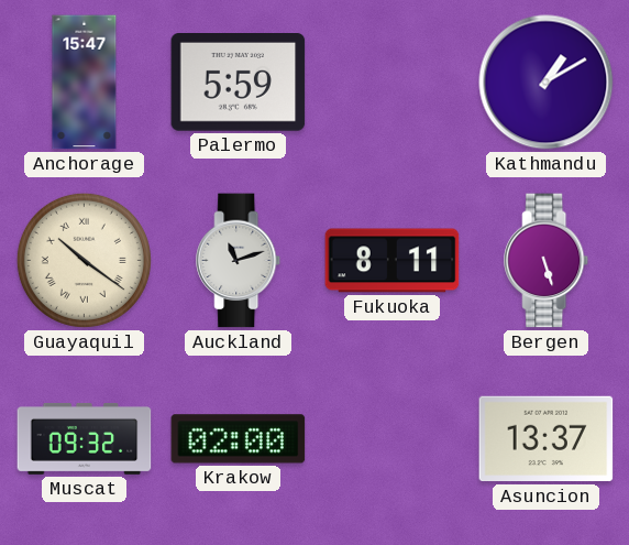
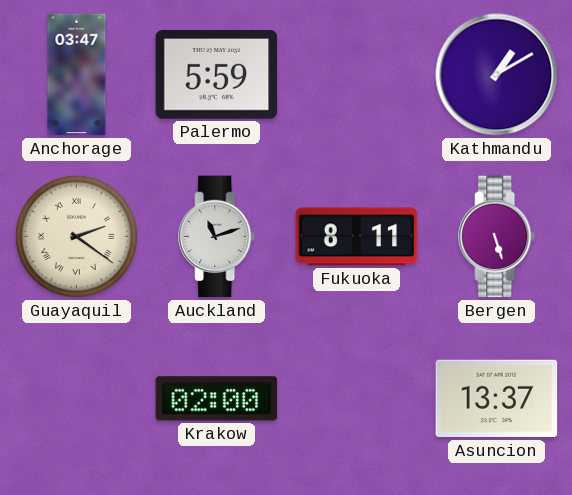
Anchorage: 15:47 -> 03:47
Guayaquil: 10:21 -> 2:21
Muscat: 09:32 -> none
